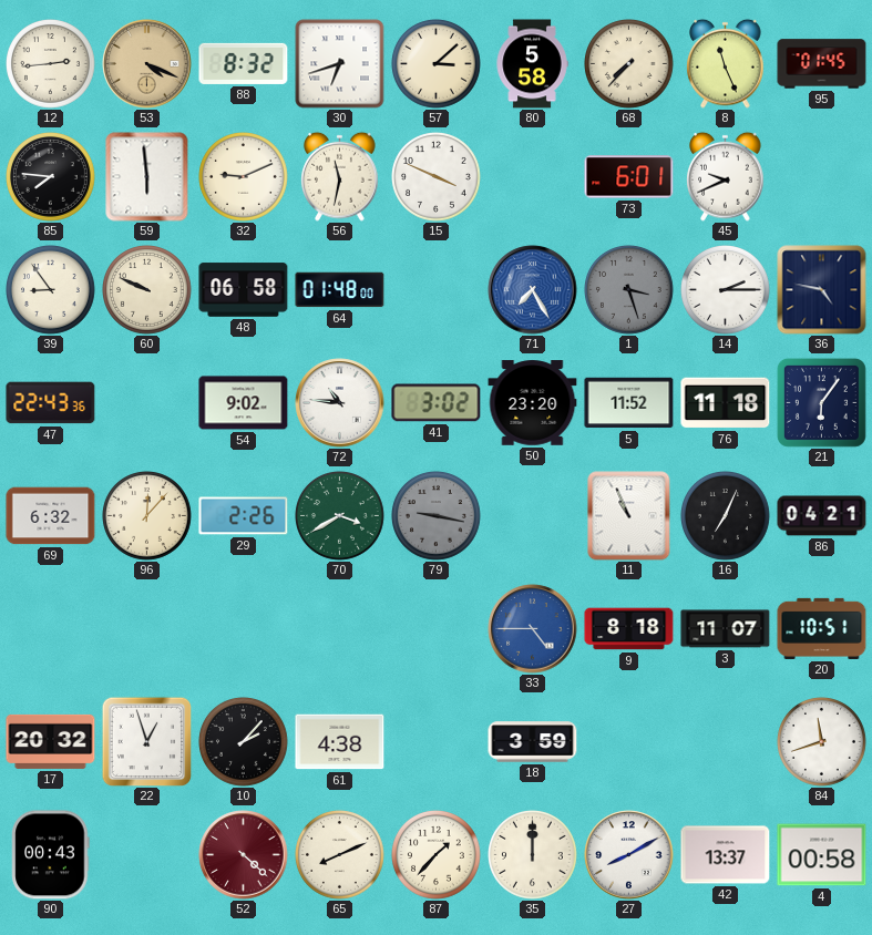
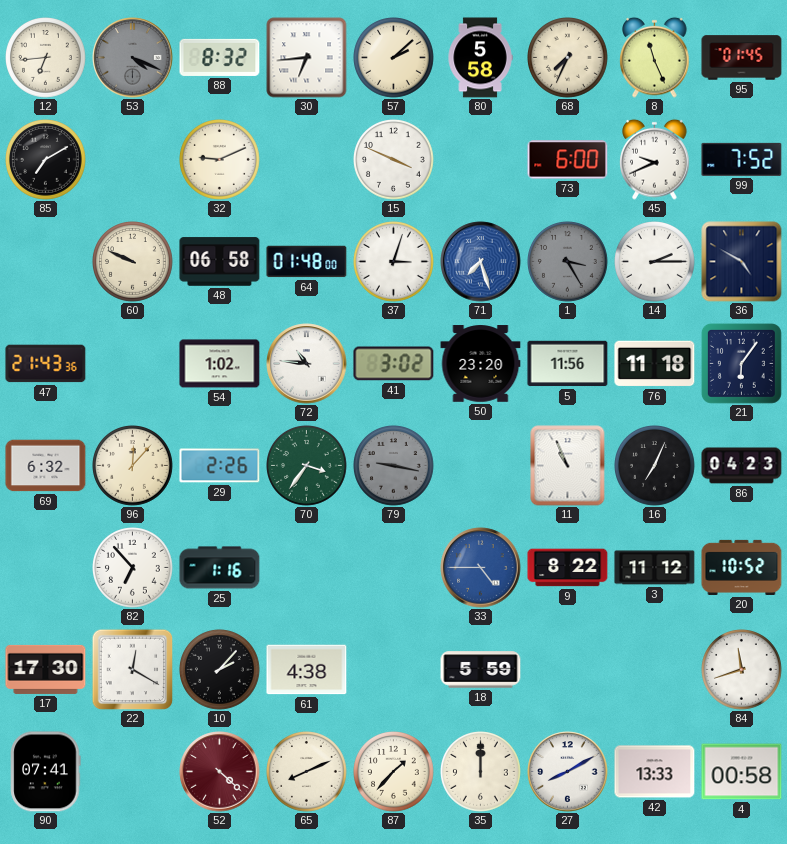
12: 2:44 -> 6:44
53 dial: champagne -> grey
30: 6:42 -> 6:44
57: 3:08 -> 2:08
68: 7:37 -> 7:34
85: 7:46 -> 7:10
59: 5:59 -> none
56: 11:32 -> none
73: 6:01 -> 6:00
99: none -> 7:52
39: 8:54 -> none
37: none -> 3:03
71: 7:25 -> 7:27
1: 3:27 -> 3:25
36: 4:47 -> 4:50
47: 22:43 -> 21:43
54: 9:02 -> 1:02
5: 11:52 -> 11:56
70: 3:40 -> 3:36
86: 04:21 -> 04:23
82: none -> 6:53
25: none -> 1:16
9: 8:18 -> 8:22
3: 11:07 -> 11:12
20: 10:51 -> 10:52
17: 20:32 -> 17:30
22: 12:57 -> 12:20
18: 3:59 -> 5:59
90: 00:43 -> 07:41
42: 13:37 -> 13:33
